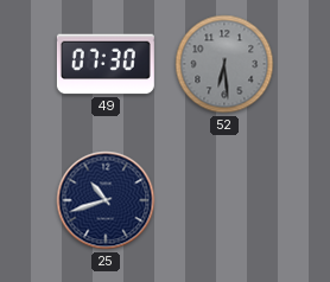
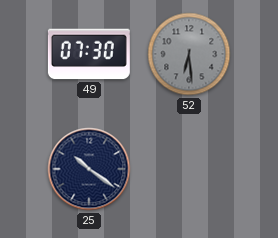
25: 10:42 -> 10:21
